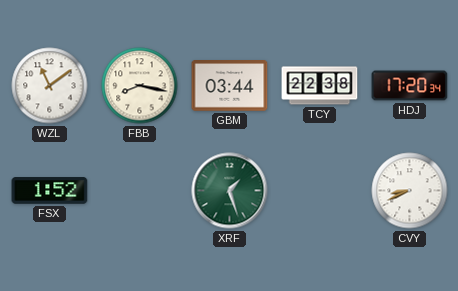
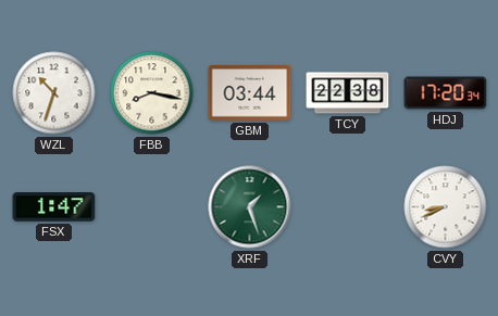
WZL: 11:09 -> 10:33
FSX: 1:52 -> 1:47
